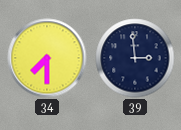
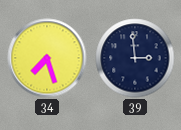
34: 7:30 -> 7:27
